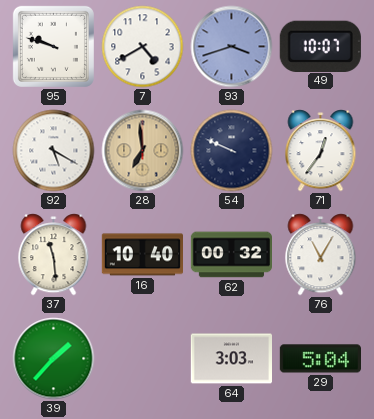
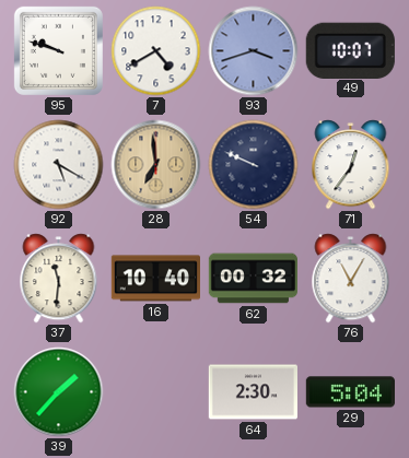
37: 11:29 -> 11:31
64: 3:03 -> 2:30
